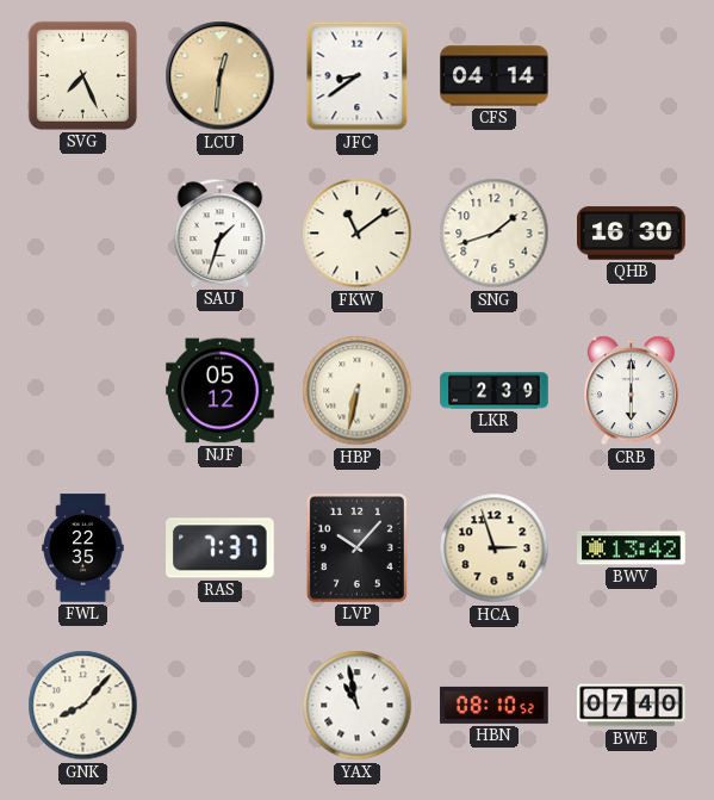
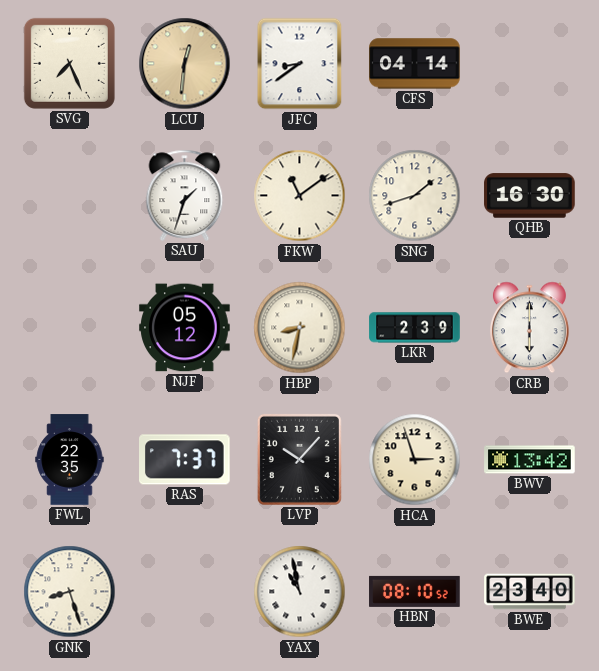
HBP: 6:32 -> 8:32
GNK: 8:07 -> 8:27
BWE: 07:40 -> 23:40
